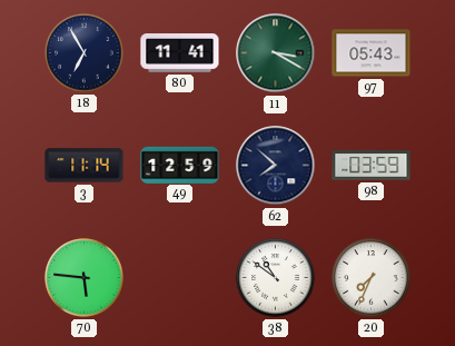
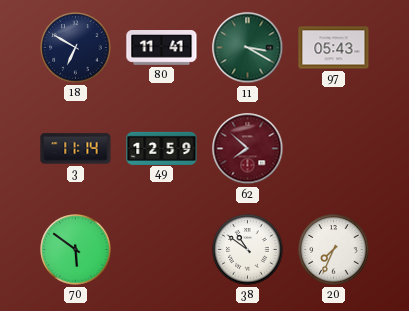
18: 6:55 -> 6:50
62 dial: navy -> burgundy
98: 03:59 -> none
70: 5:46 -> 5:51
